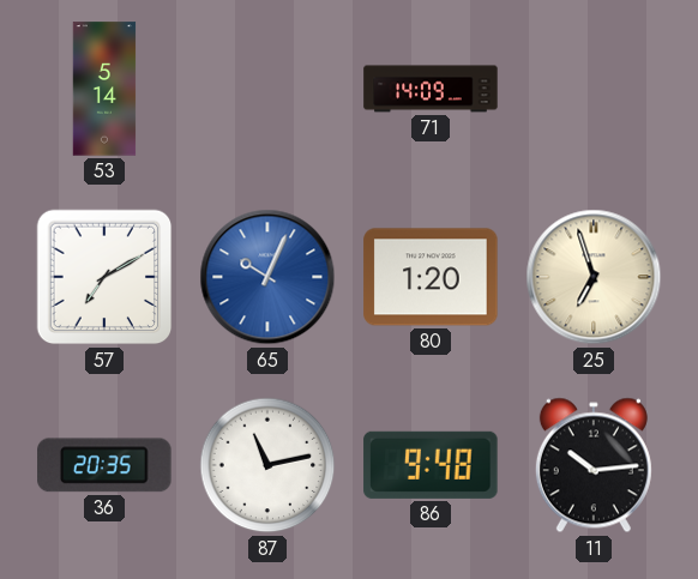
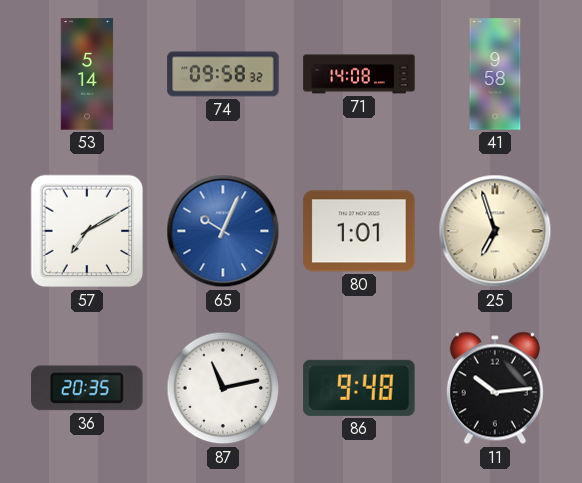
74: none -> 09:58
71: 14:09 -> 14:08
41: none -> 9:58
80: 1:20 -> 1:01
